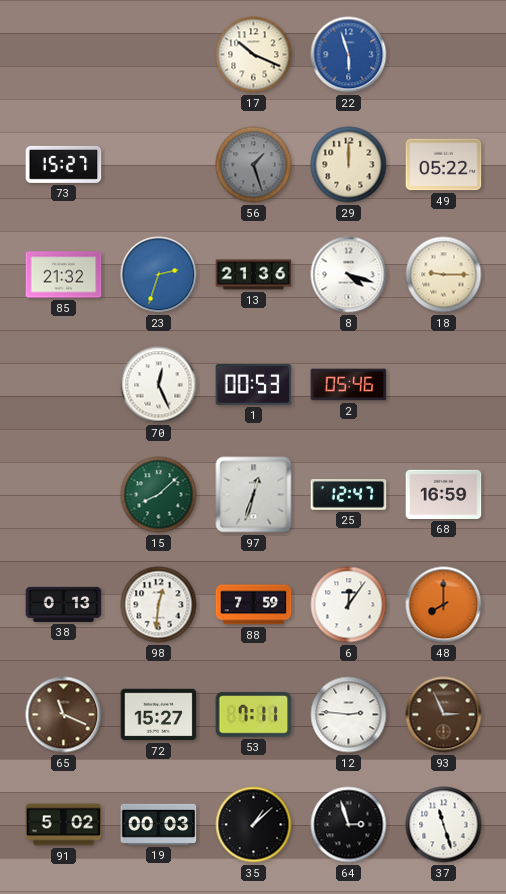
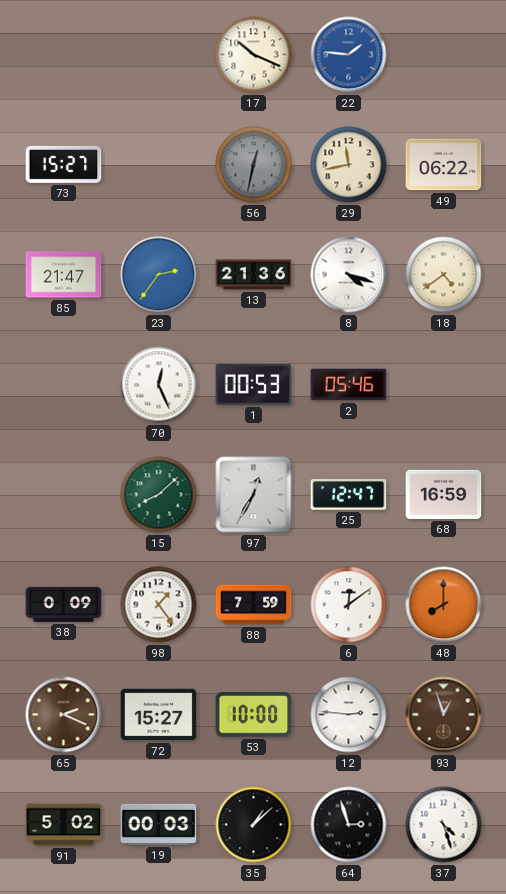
22: 5:57 -> 1:46
56: 1:27 -> 12:32
29: 12:00 -> 11:43
49: 05:22 -> 06:22
85: 21:32 -> 21:47
23: 2:33 -> 2:36
18: 9:15 -> 4:39
97: 12:33 -> 12:35
38: 0:13 -> 0:09
98: 12:31 -> 1:24
6: 12:06 -> 12:09
65: 11:19 -> 2:19
53: 7:11 -> 10:00
93: 2:56 -> 12:57
37: 11:27 -> 4:27
